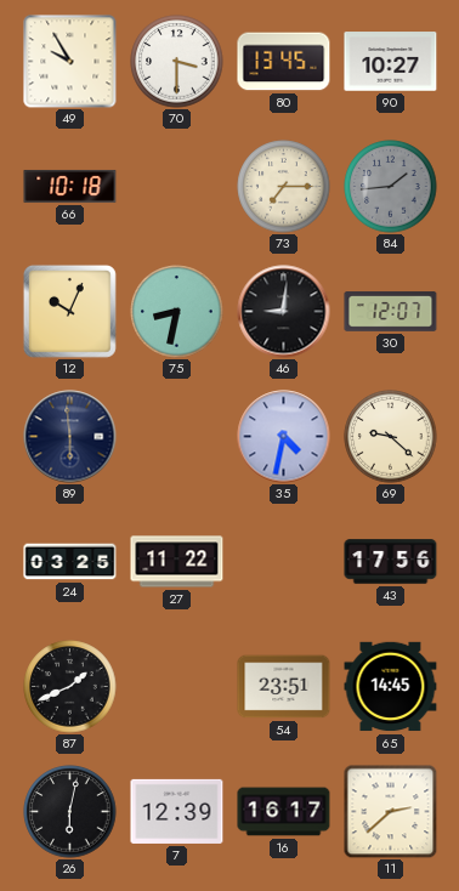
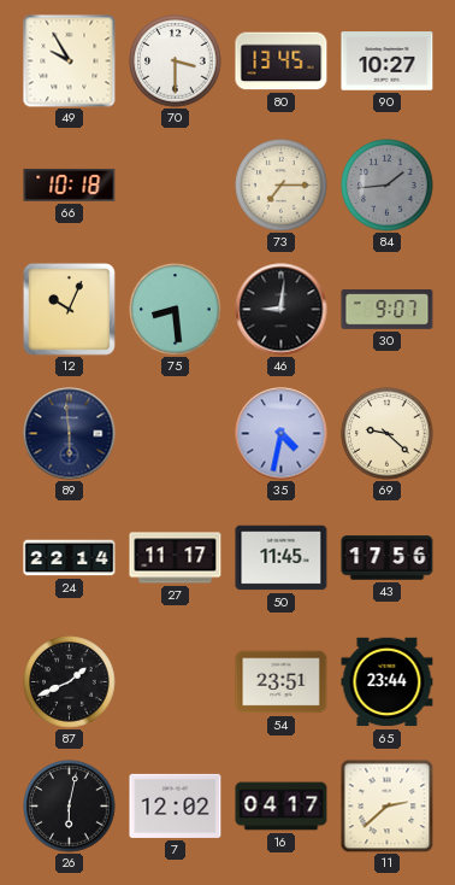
75: 8:32 -> 8:29
30: 12:07 -> 9:07
24: 03:25 -> 22:14
27: 11:22 -> 11:17
50: none -> 11:45
65: 14:45 -> 23:44
7: 12:39 -> 12:02
16: 16:17 -> 04:17
